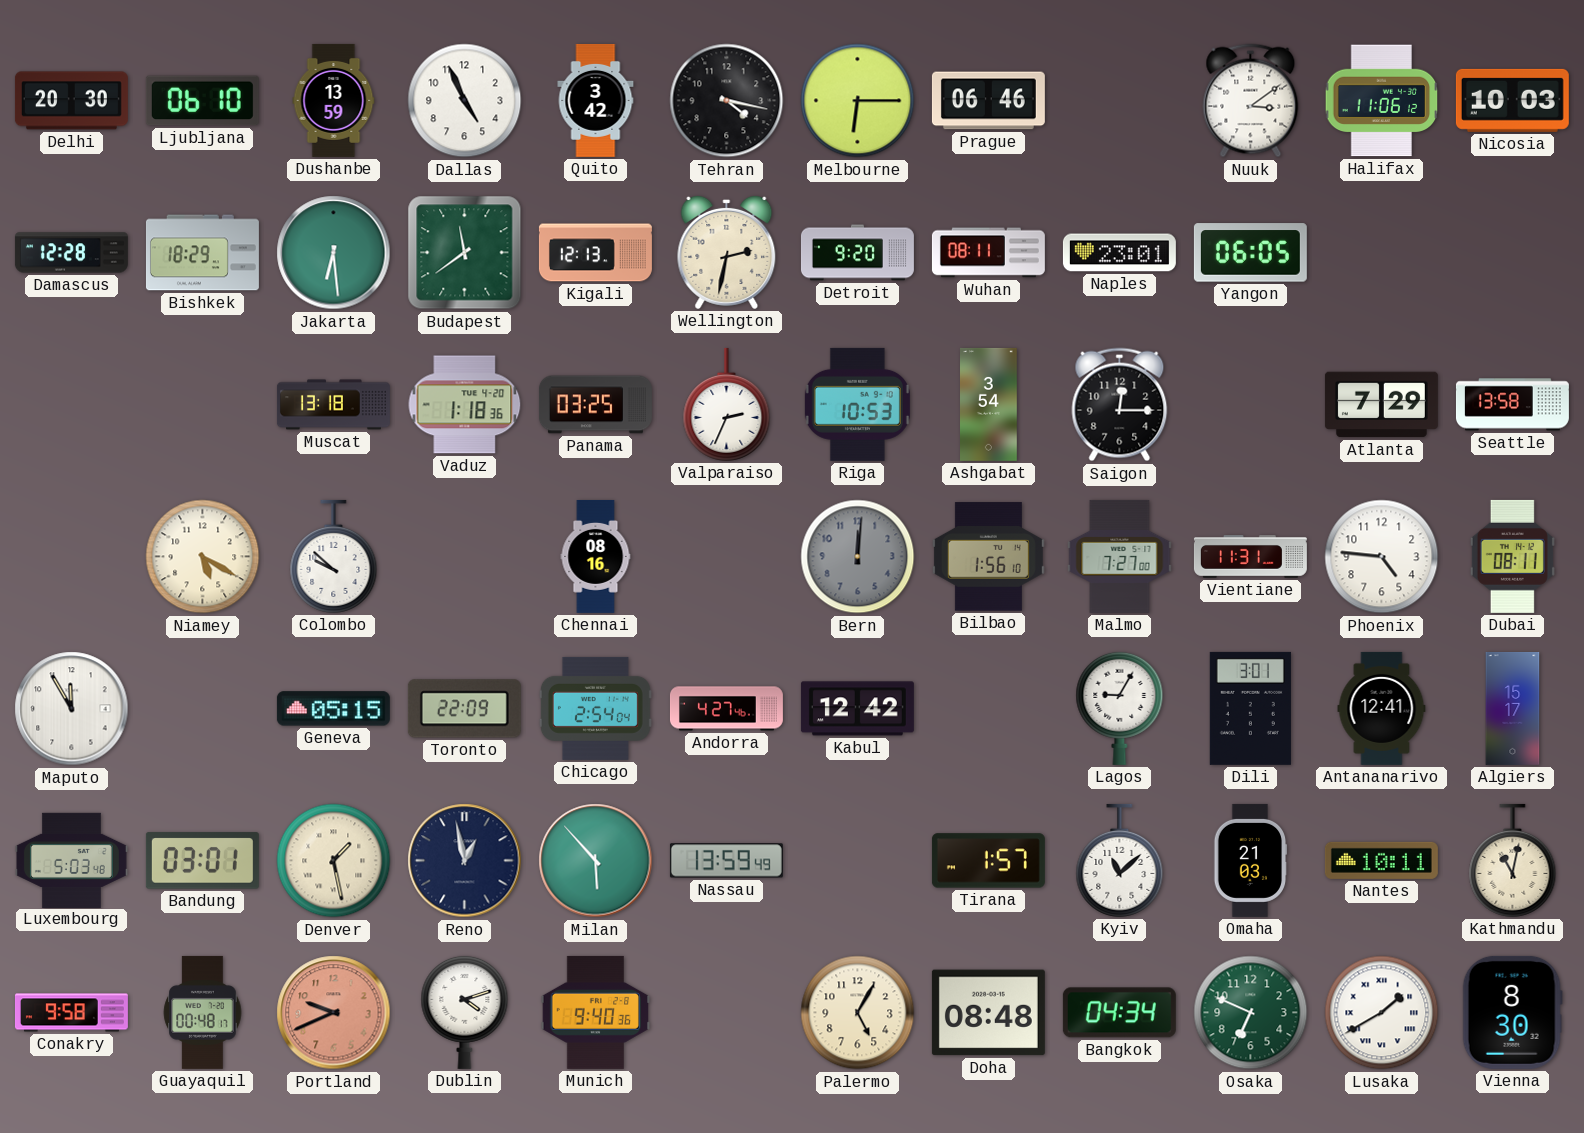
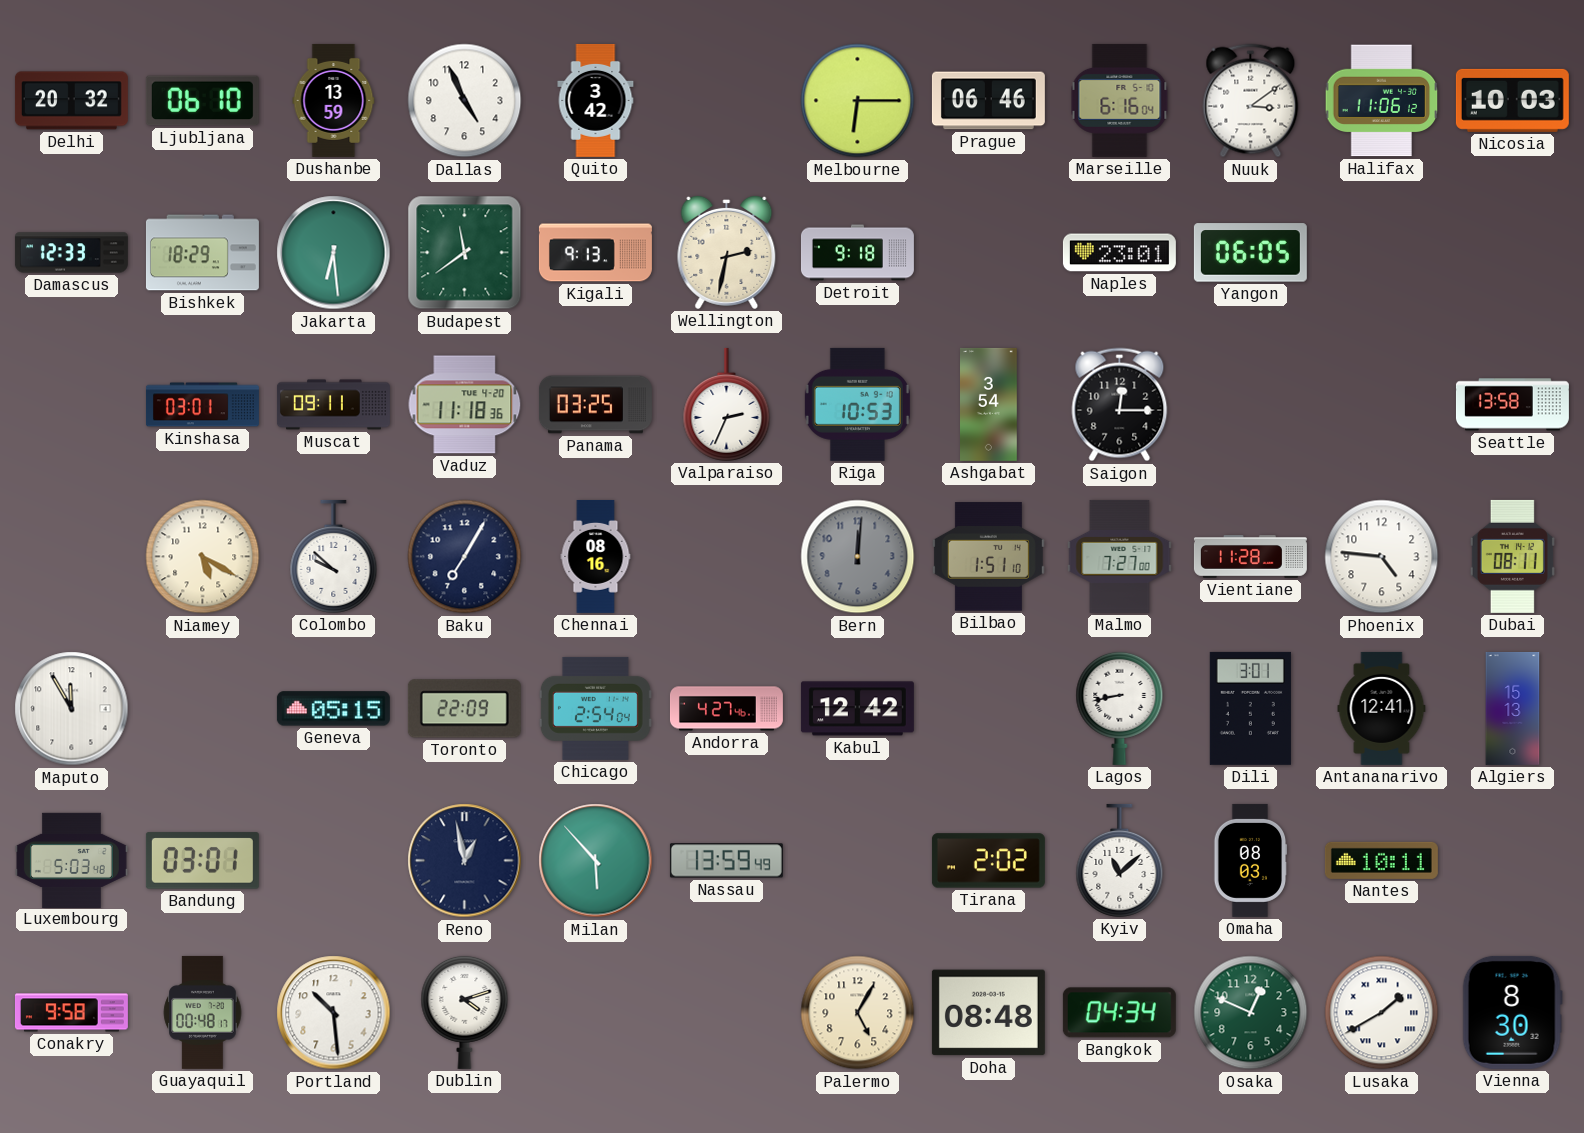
Delhi: 20:30 -> 20:32
Tehran: 4:17 -> none
Marseille: none -> 6:16
Damascus: 12:28 -> 12:33
Kigali: 12:13 -> 9:13
Detroit: 9:20 -> 9:18
Wuhan: 08:11 -> none
Kinshasa: none -> 03:01
Muscat: 13:18 -> 09:11
Vaduz: 1:18 -> 11:18
Atlanta: 7:29 -> none
Baku: none -> 7:05
Bilbao: 1:56 -> 1:51
Vientiane: 11:31 -> 11:28
Lagos: 9:05 -> 8:43
Algiers: 15:17 -> 15:13
Denver: 1:28 -> none
Tirana: 1:57 -> 2:02
Omaha: 21:03 -> 08:03
Kathmandu: 11:02 -> none
Portland: 9:41 -> 10:29
Portland dial: salmon -> white
Munich: 9:40 -> none
Osaka: 6:49 -> 12:49
